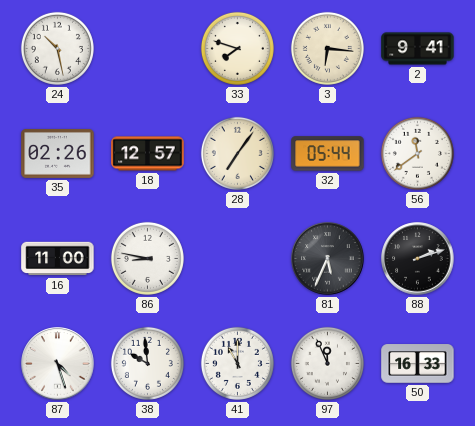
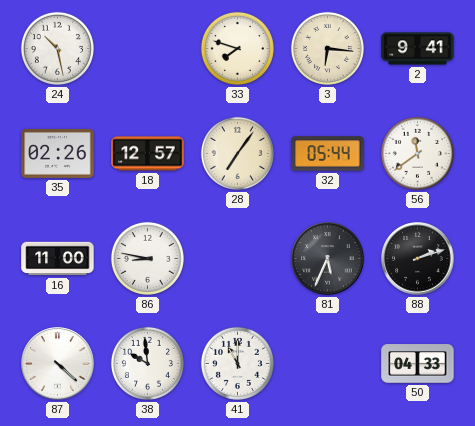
87: 4:27 -> 4:22
97: 11:56 -> none
50: 16:33 -> 04:33
